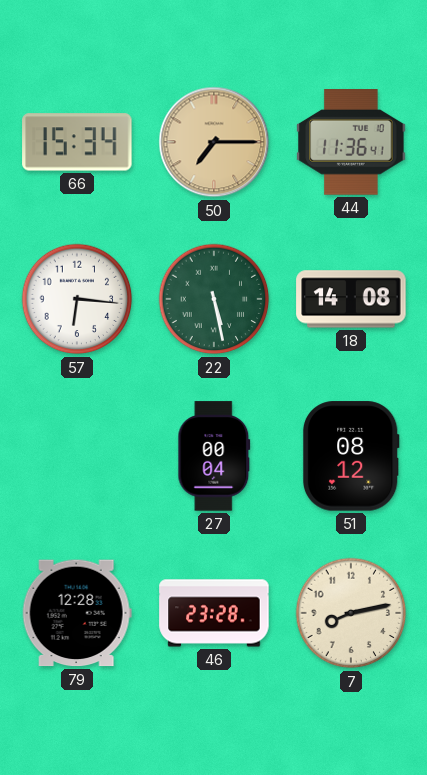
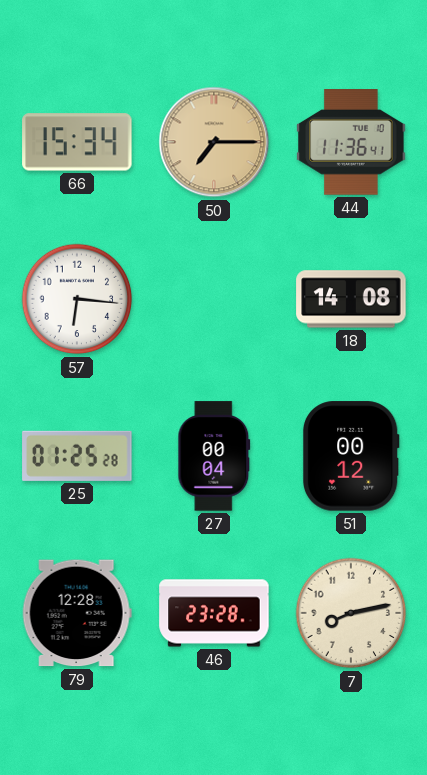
22: 5:28 -> none
25: none -> 01:25
51: 08:12 -> 00:12
